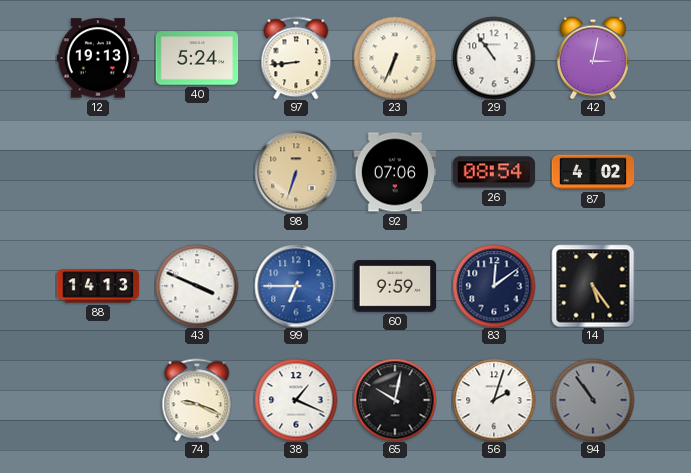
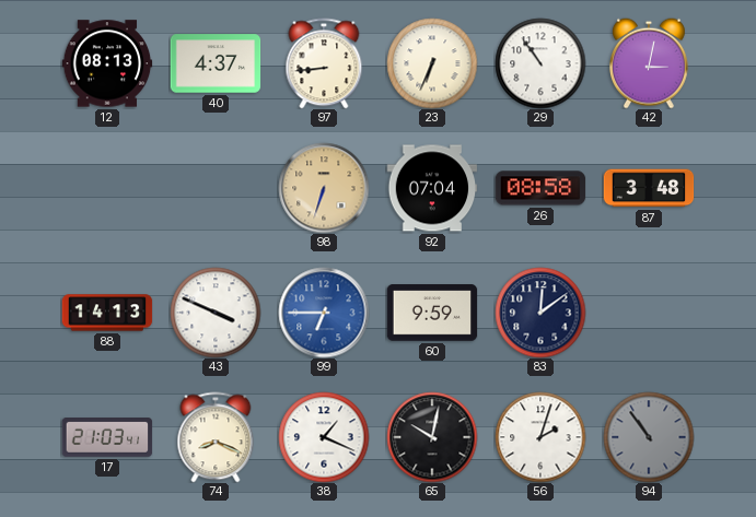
12: 19:13 -> 08:13
40: 5:24 -> 4:37
92: 07:06 -> 07:04
26: 08:54 -> 08:58
87: 4:02 -> 3:48
14: 5:24 -> none
17: none -> 21:03
74: 9:19 -> 8:19
